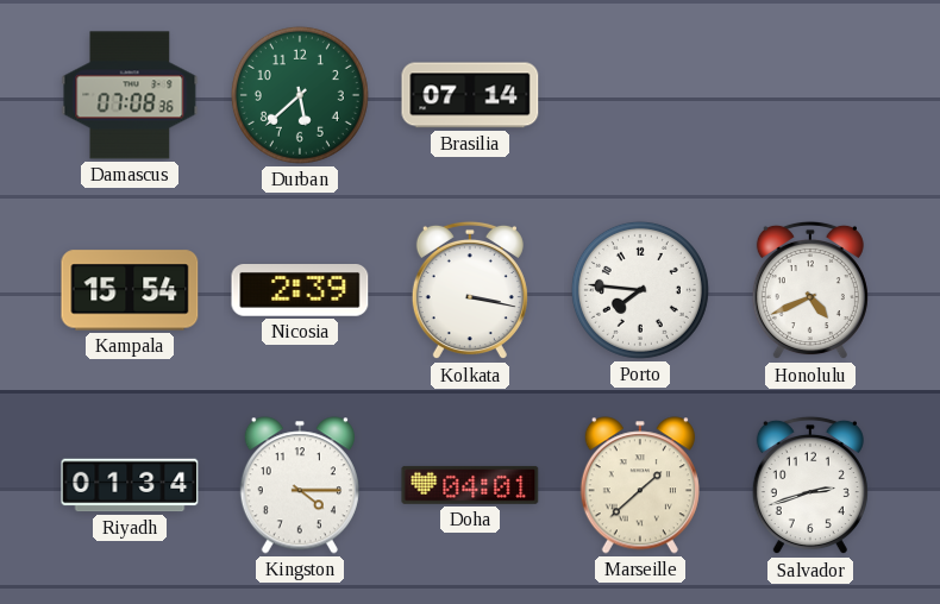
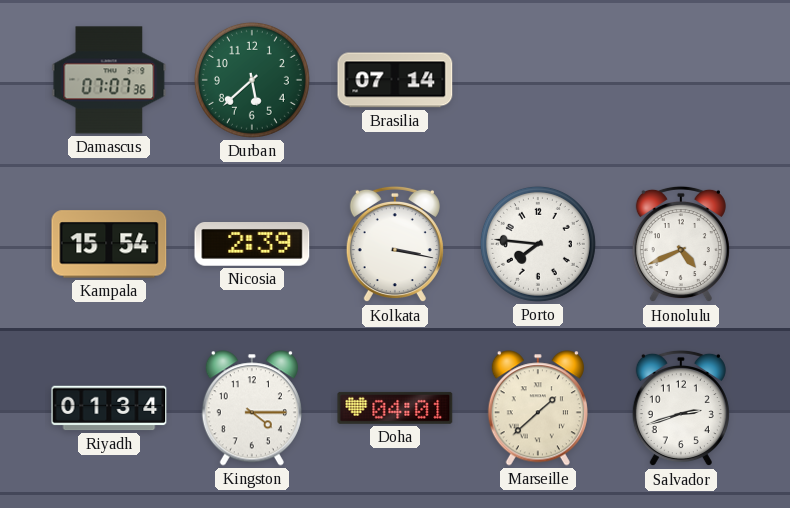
Damascus: 07:08 -> 07:07
